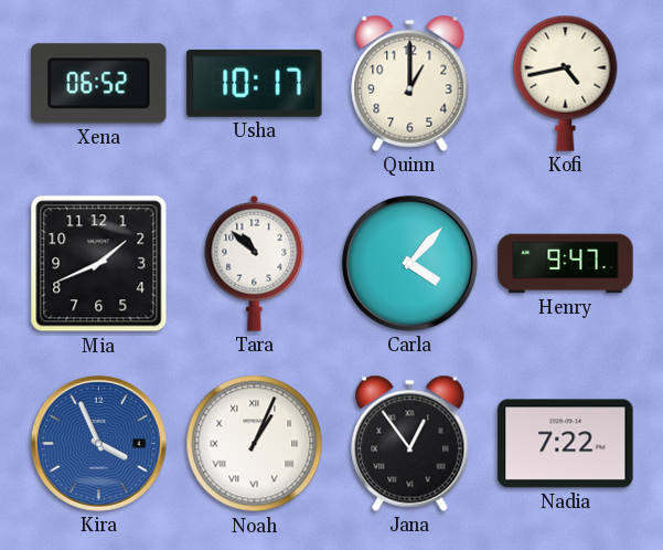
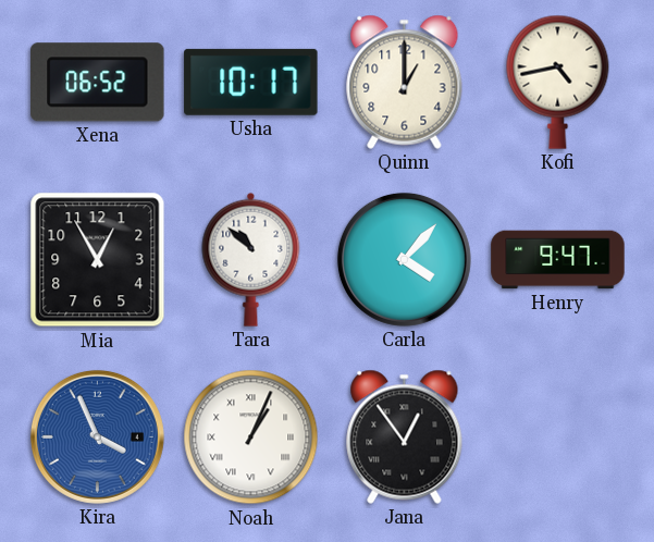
Mia: 1:41 -> 12:55
Nadia: 7:22 -> none
